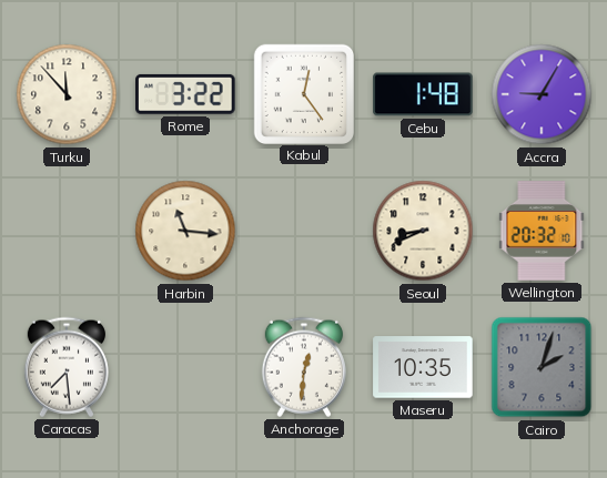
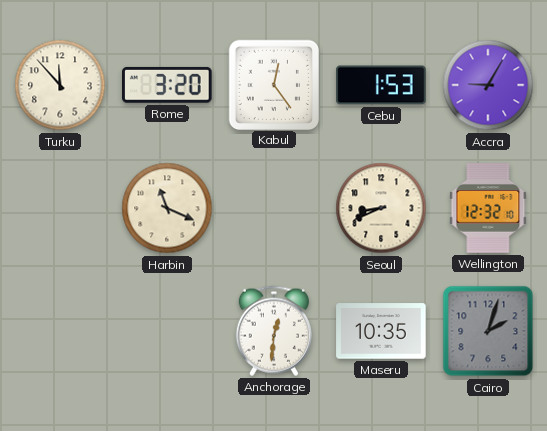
Rome: 3:22 -> 3:20
Cebu: 1:48 -> 1:53
Harbin: 11:16 -> 11:19
Wellington: 20:32 -> 12:32
Caracas: 7:29 -> none
